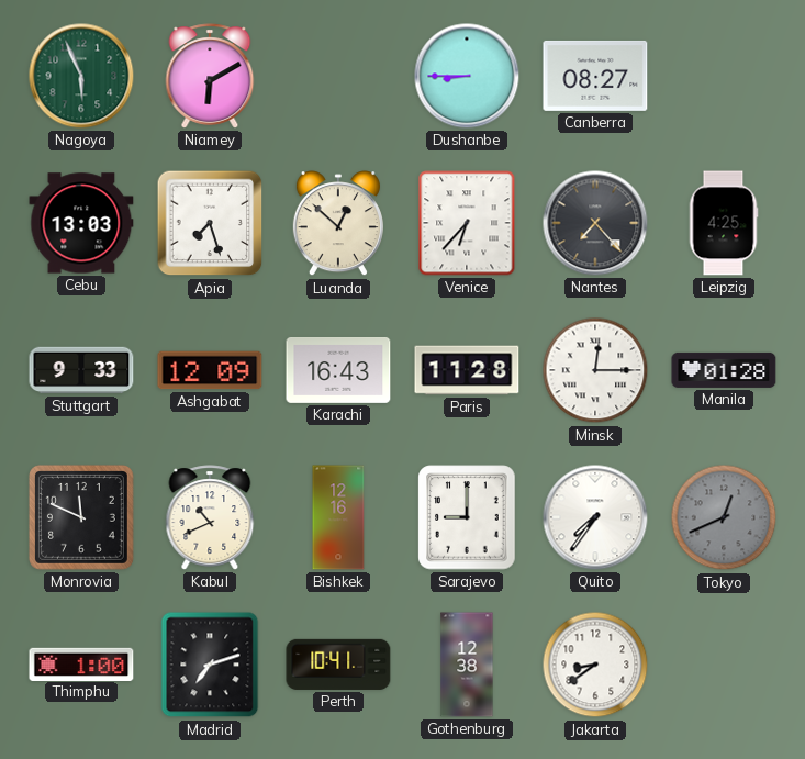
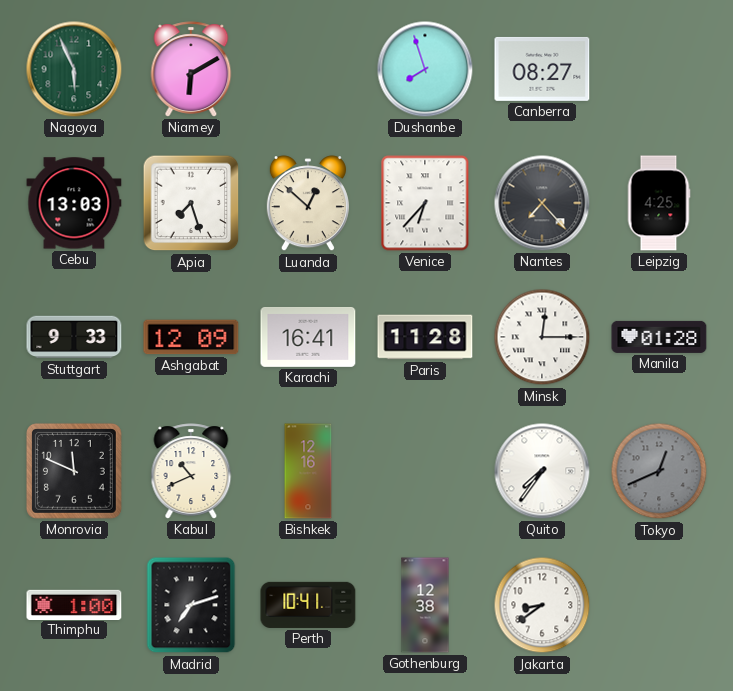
Dushanbe: 8:45 -> 7:57
Karachi: 16:43 -> 16:41
Sarajevo: 9:00 -> none
